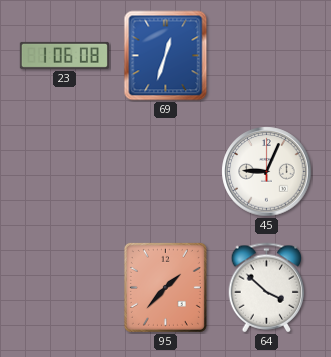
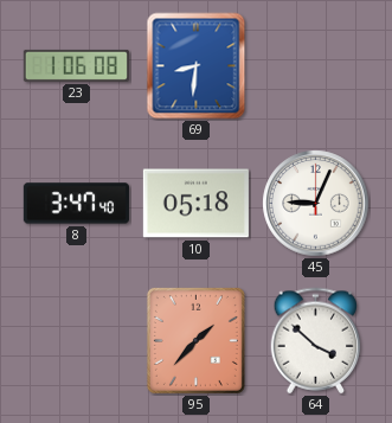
69: 12:33 -> 8:31
8: none -> 3:47
10: none -> 05:18
